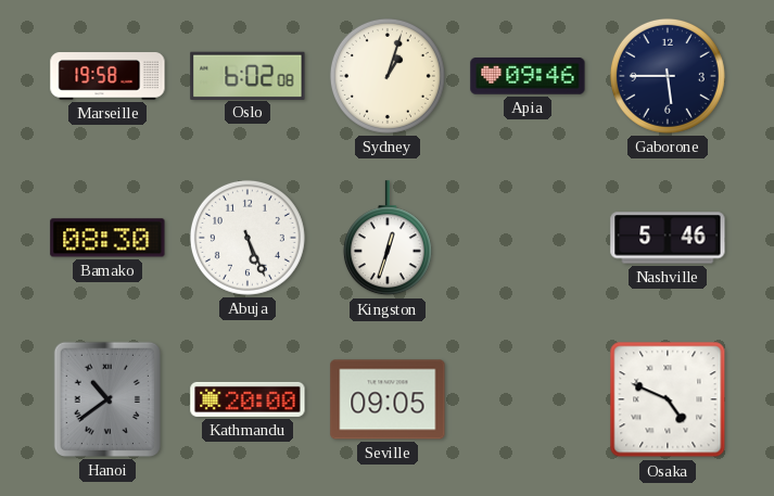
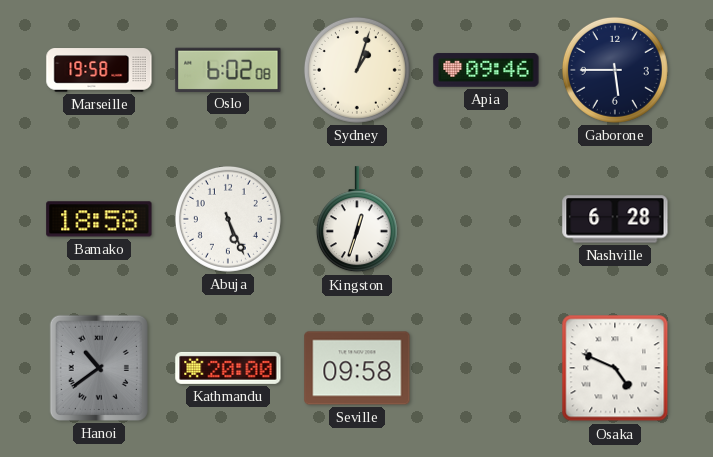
Bamako: 08:30 -> 18:58
Nashville: 5:46 -> 6:28
Seville: 09:05 -> 09:58
